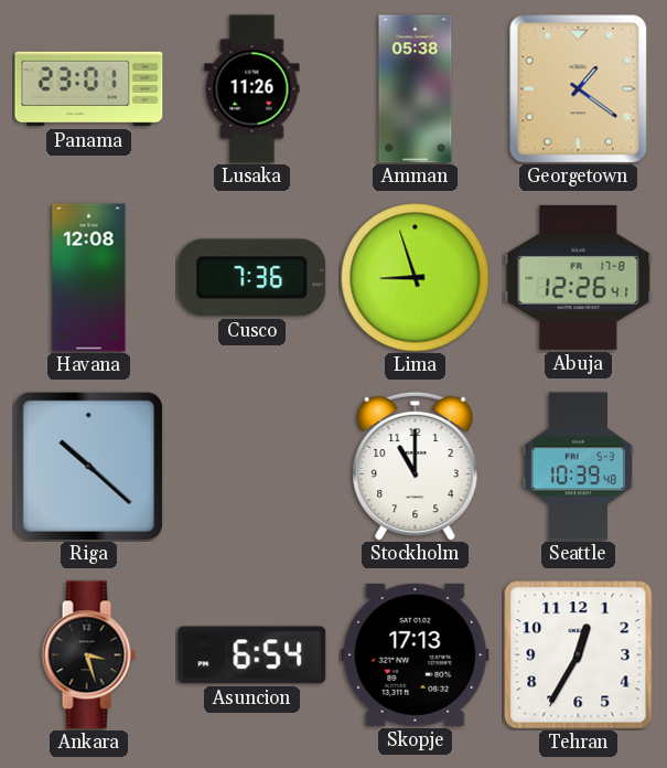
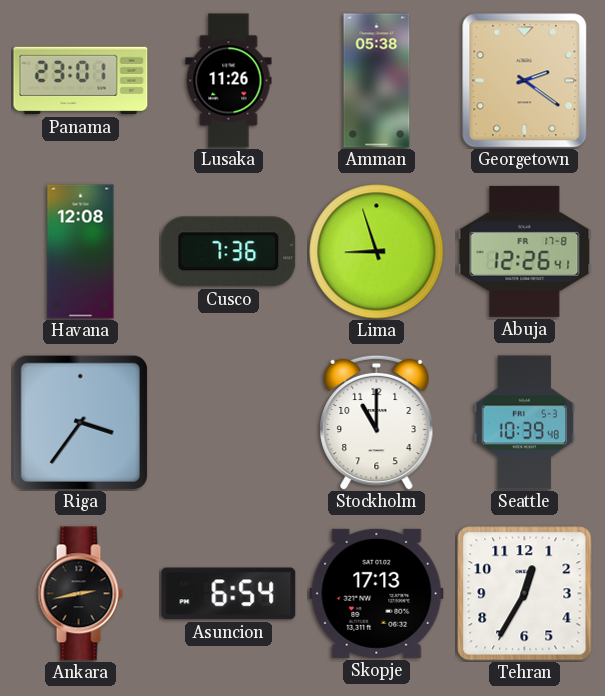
Georgetown: 1:21 -> 2:21
Riga: 10:22 -> 3:36
Ankara: 3:27 -> 2:43
